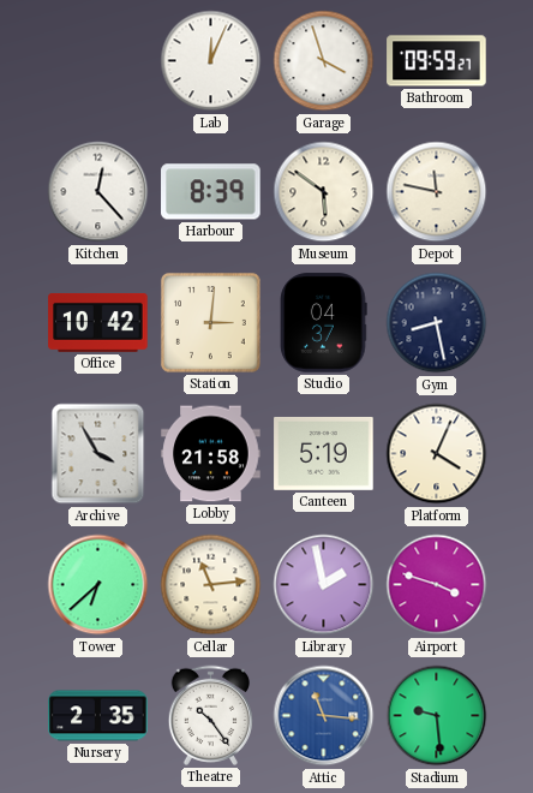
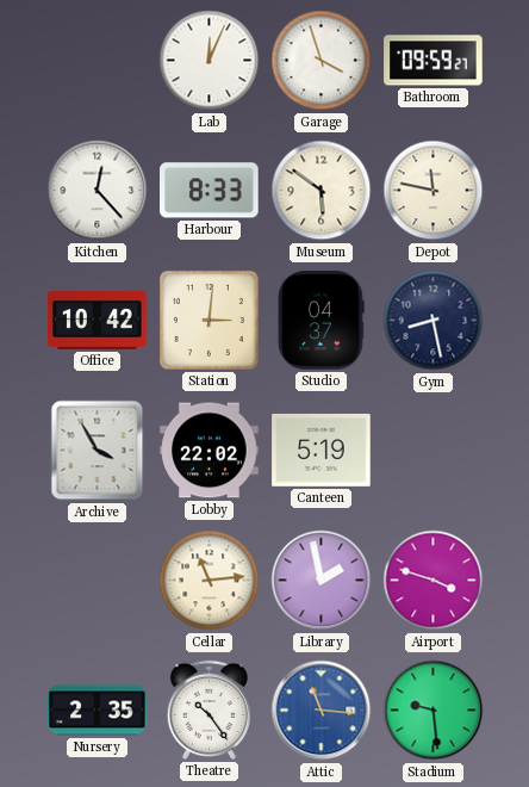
Harbour: 8:39 -> 8:33
Lobby: 21:58 -> 22:02
Platform: 4:04 -> none
Tower: 6:38 -> none
